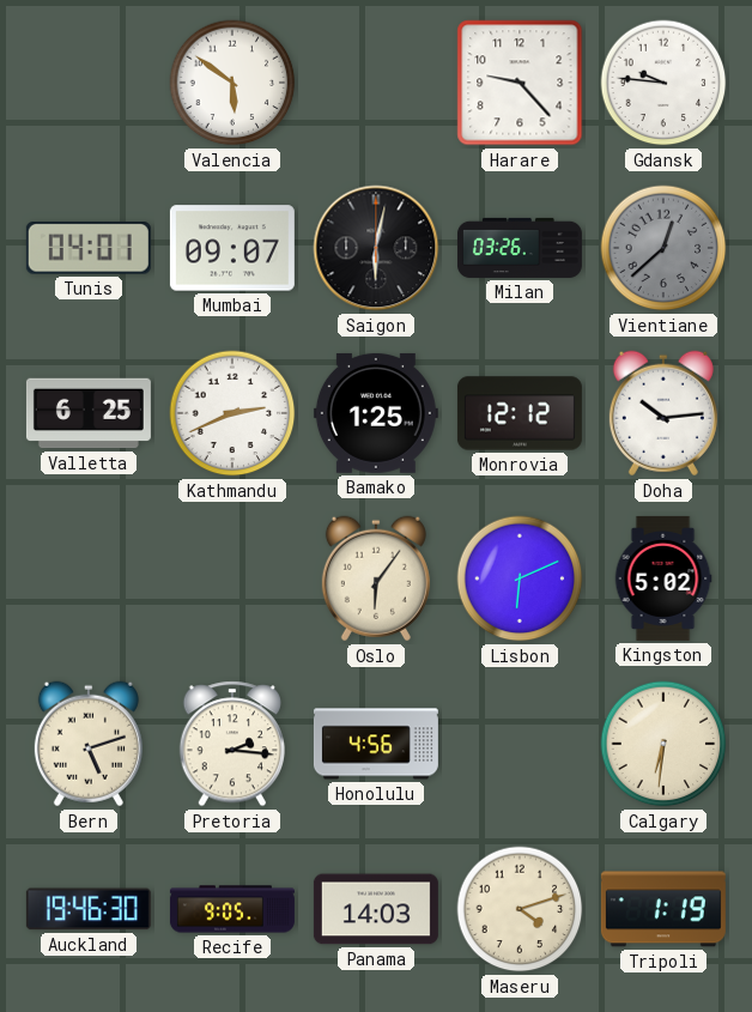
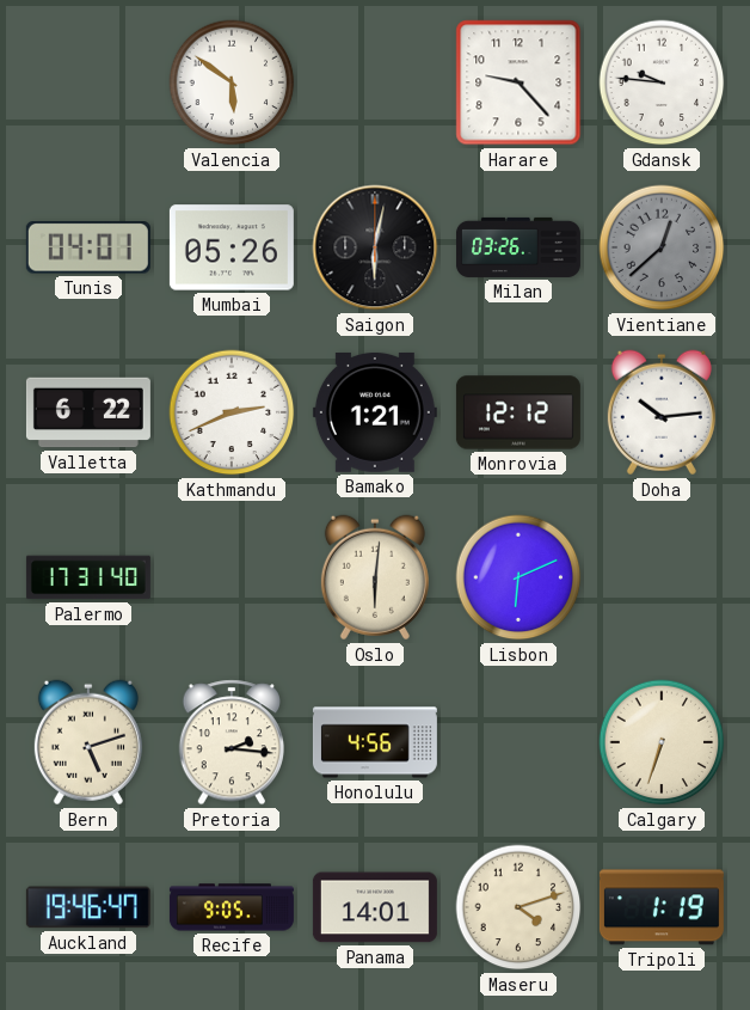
Mumbai: 09:07 -> 05:26
Valletta: 6:25 -> 6:22
Bamako: 1:25 -> 1:21
Palermo: none -> 17:31
Oslo: 6:06 -> 6:01
Kingston: 5:02 -> none
Calgary: 6:31 -> 6:33
Auckland: 19:46:30 -> 19:46:47
Panama: 14:03 -> 14:01
